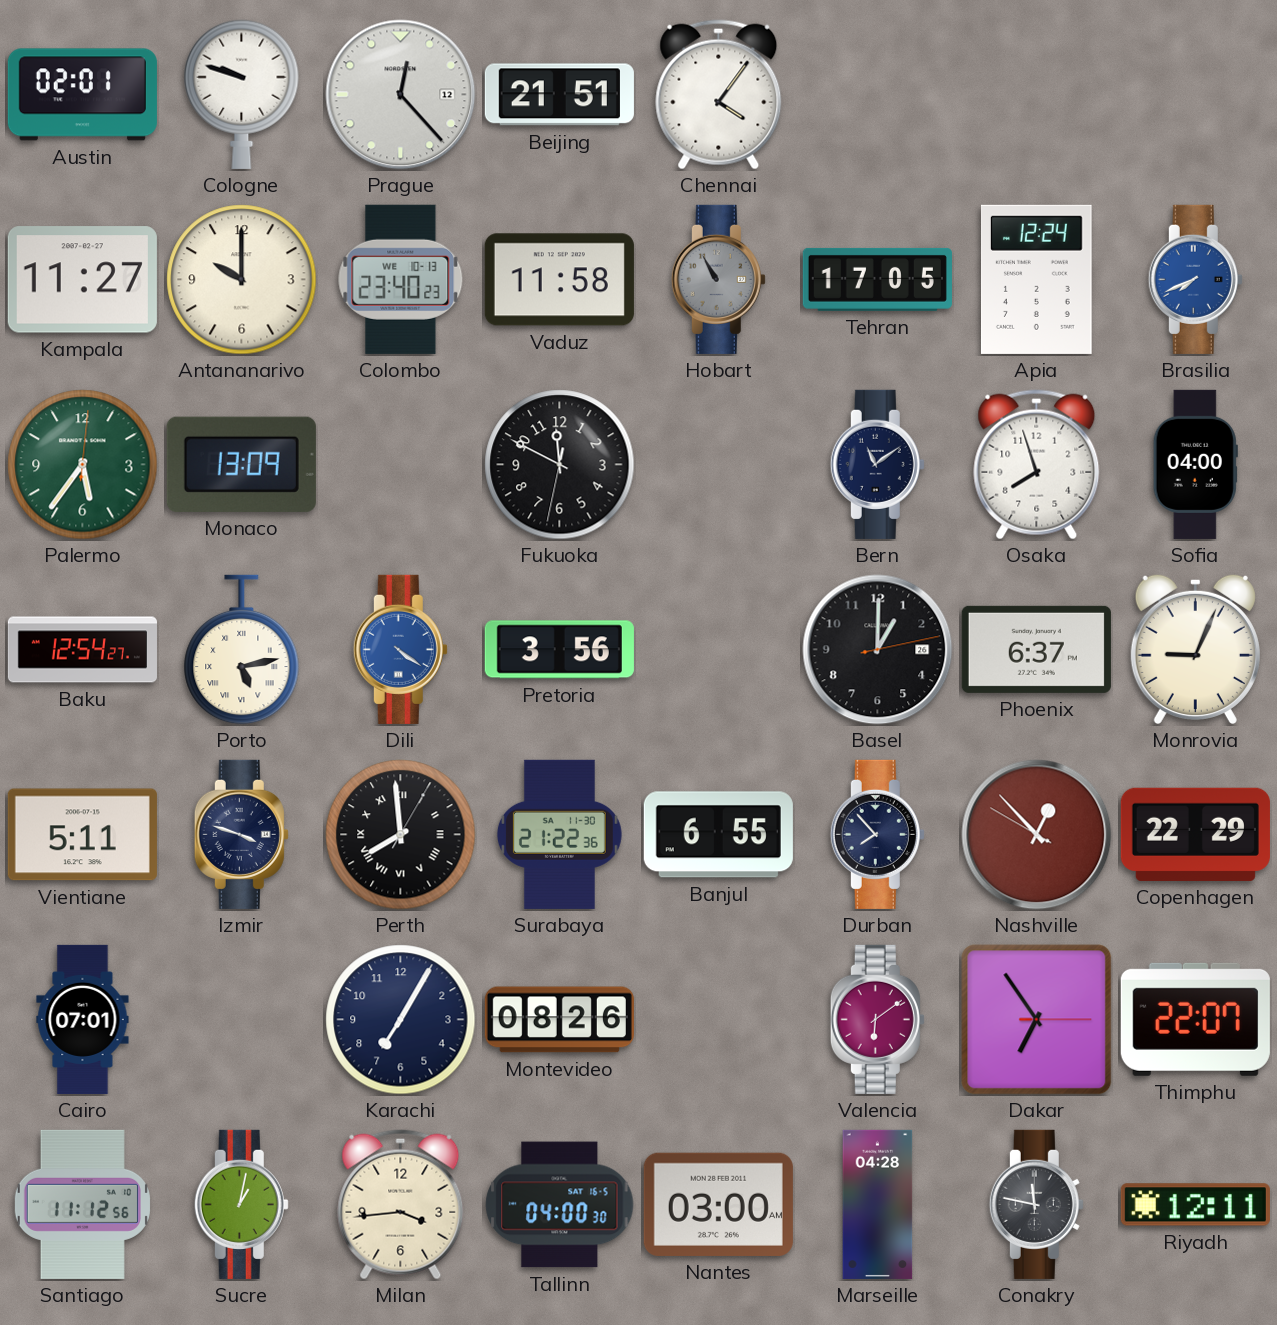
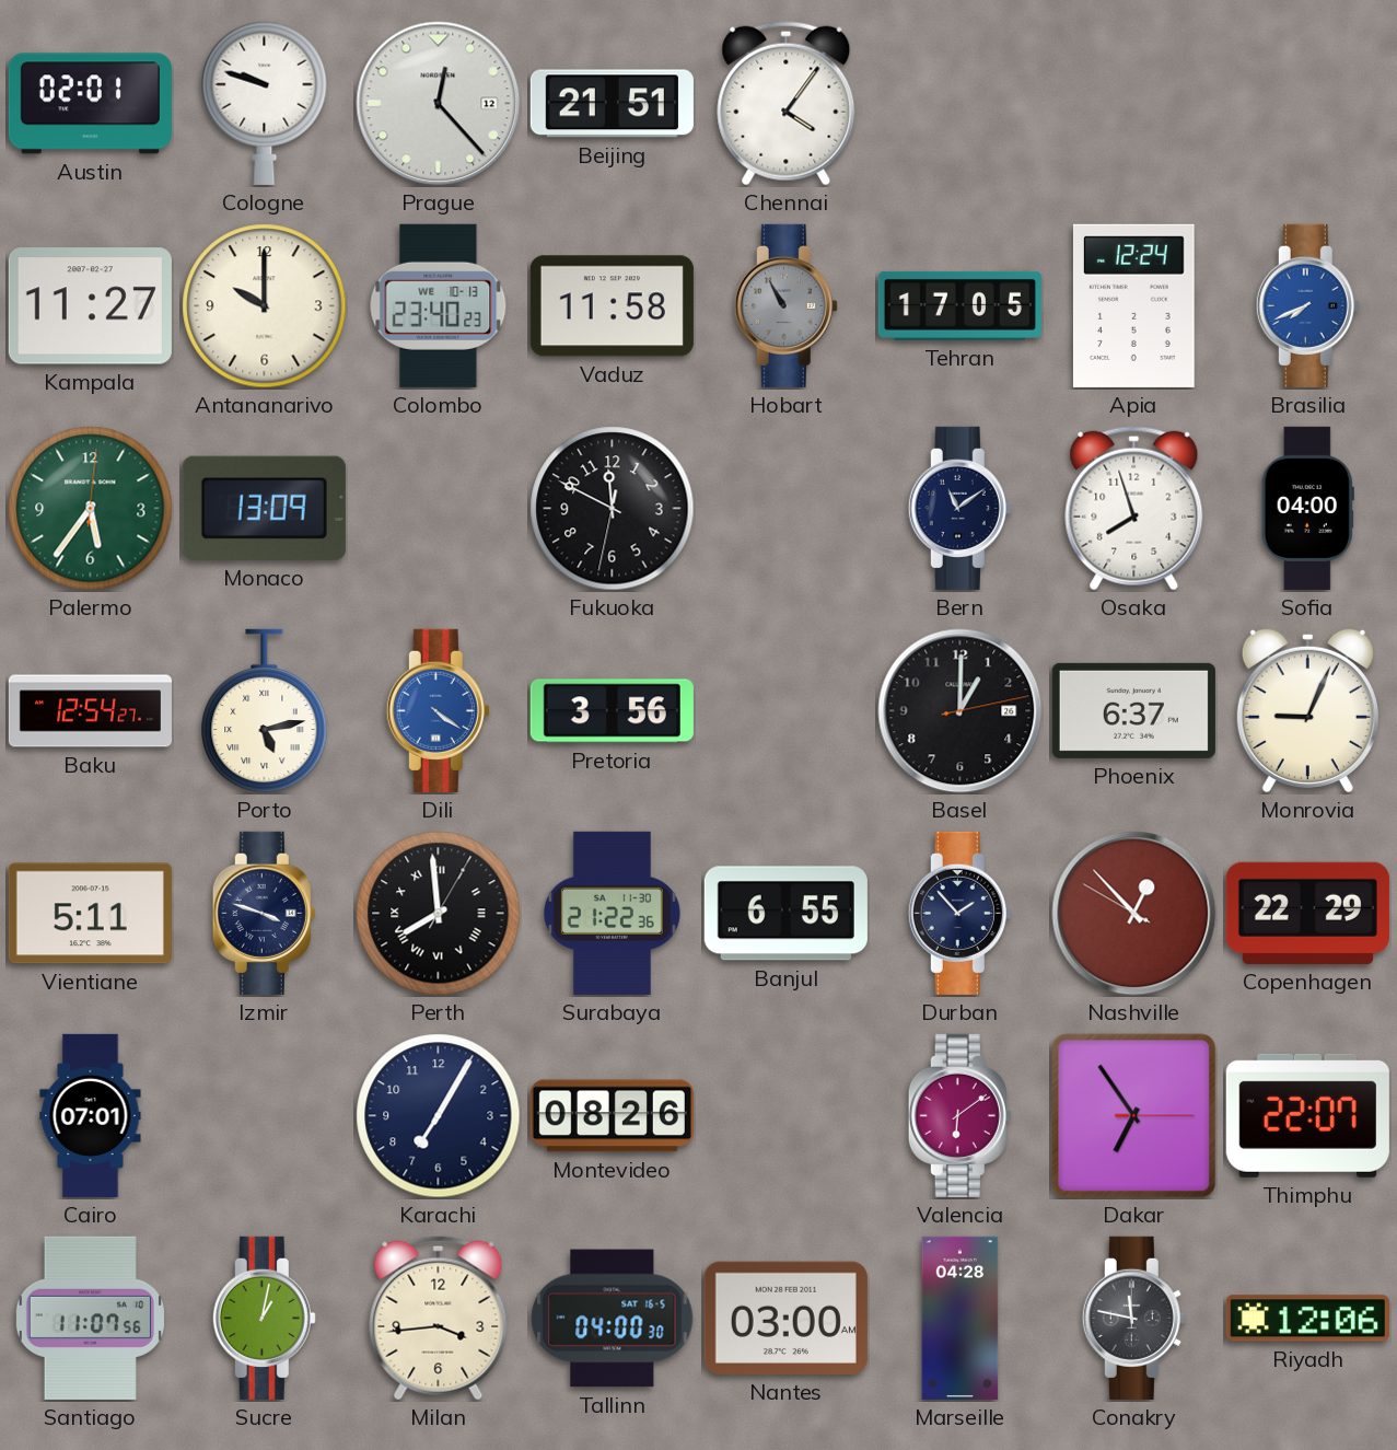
Durban: 7:53 -> 1:53
Santiago: 11:12 -> 11:07
Riyadh: 12:11 -> 12:06
